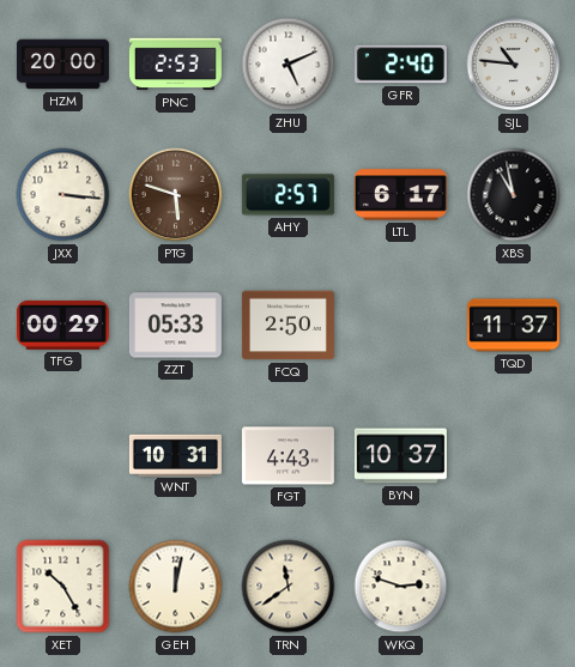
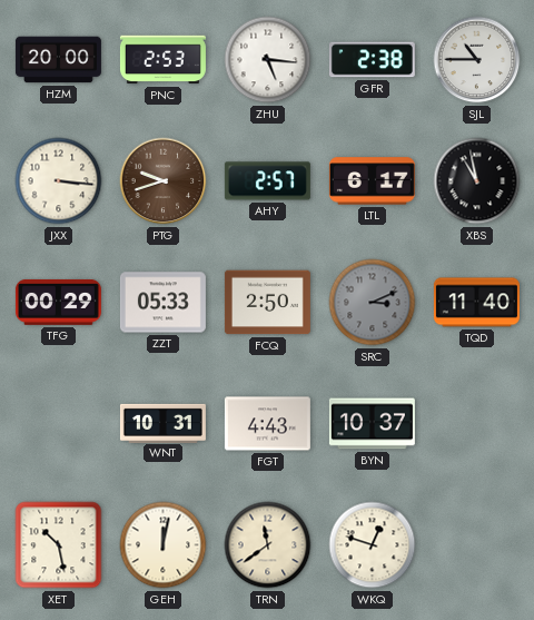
ZHU: 5:11 -> 5:16
GFR: 2:40 -> 2:38
SJL: 10:46 -> 10:45
PTG: 5:48 -> 9:42
SRC: none -> 3:11
TQD: 11:37 -> 11:40
XET: 10:25 -> 10:28
WKQ: 2:48 -> 12:48
